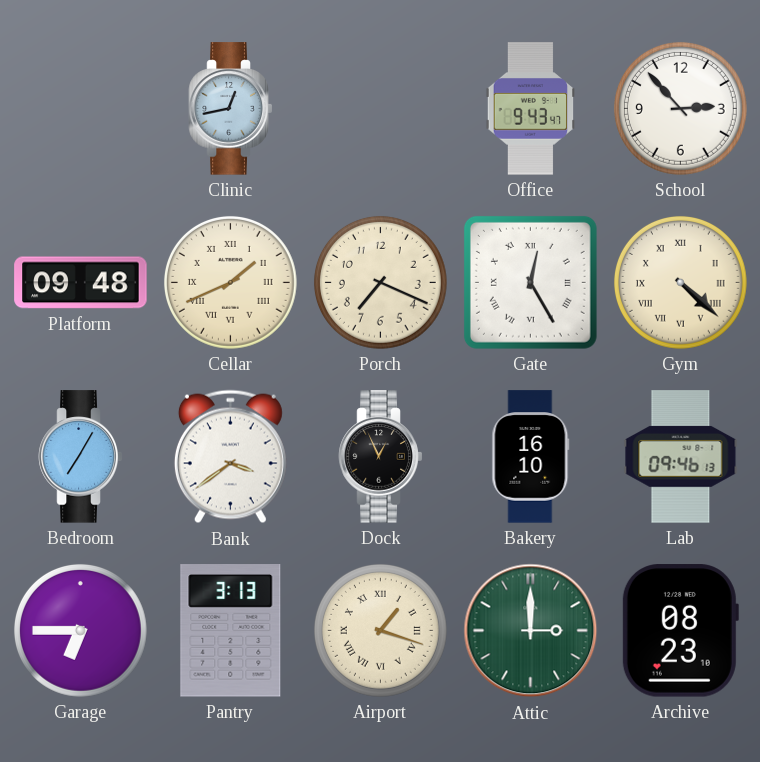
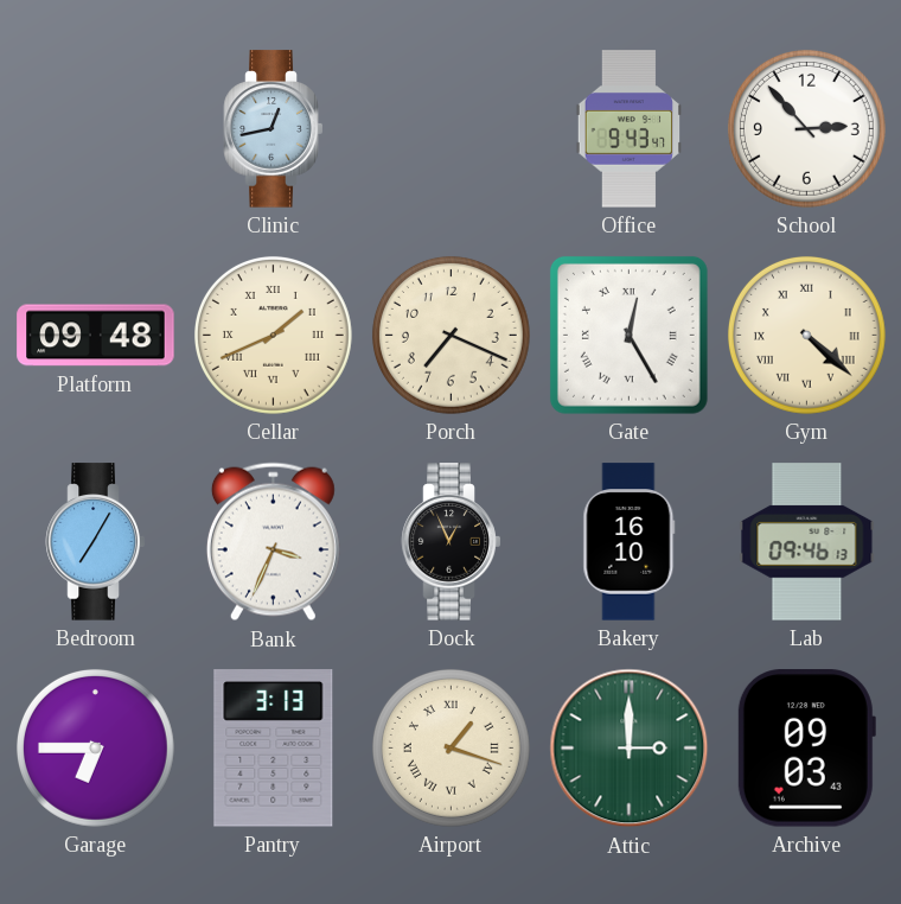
Bank: 3:39 -> 3:34
Archive: 08:23 -> 09:03
